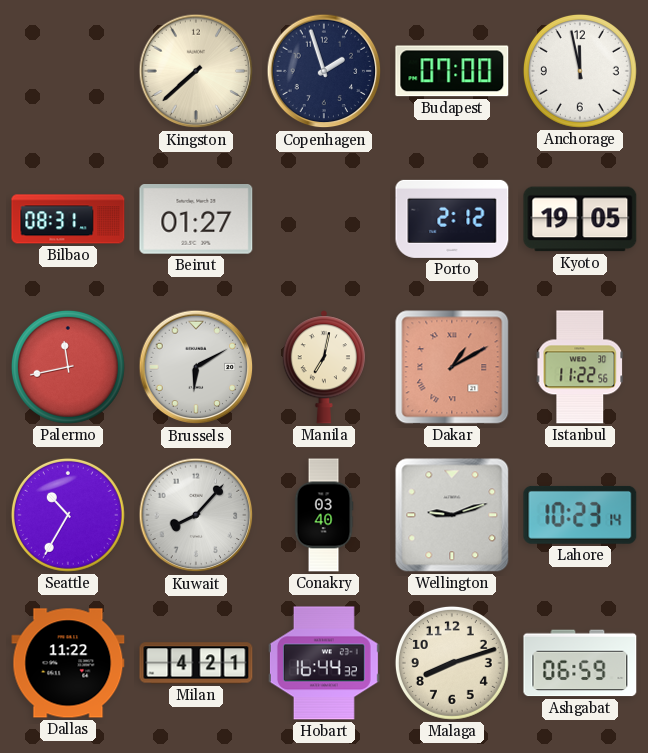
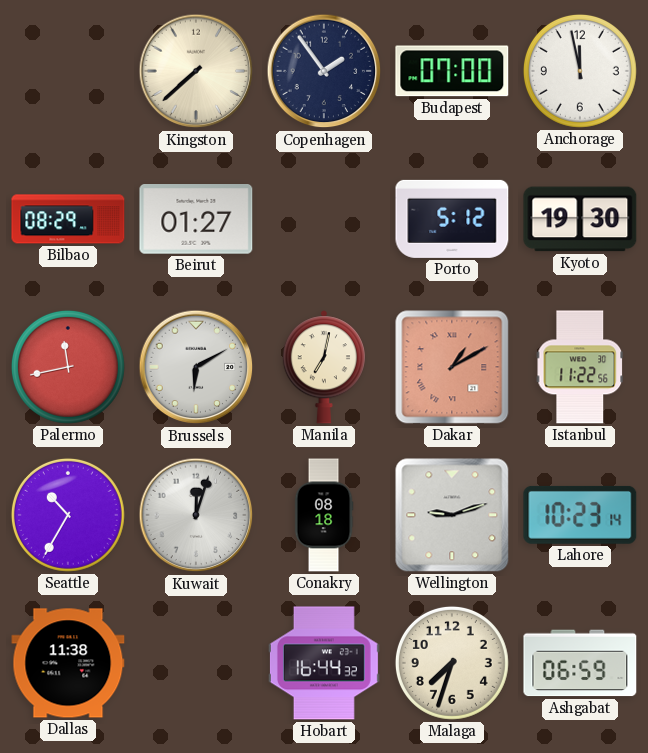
Copenhagen: 1:57 -> 1:54
Bilbao: 08:31 -> 08:29
Porto: 2:12 -> 5:12
Kyoto: 19:05 -> 19:30
Kuwait: 8:07 -> 12:03
Conakry: 03:40 -> 08:18
Dallas: 11:22 -> 11:38
Milan: 4:21 -> none
Malaga: 8:12 -> 7:33
